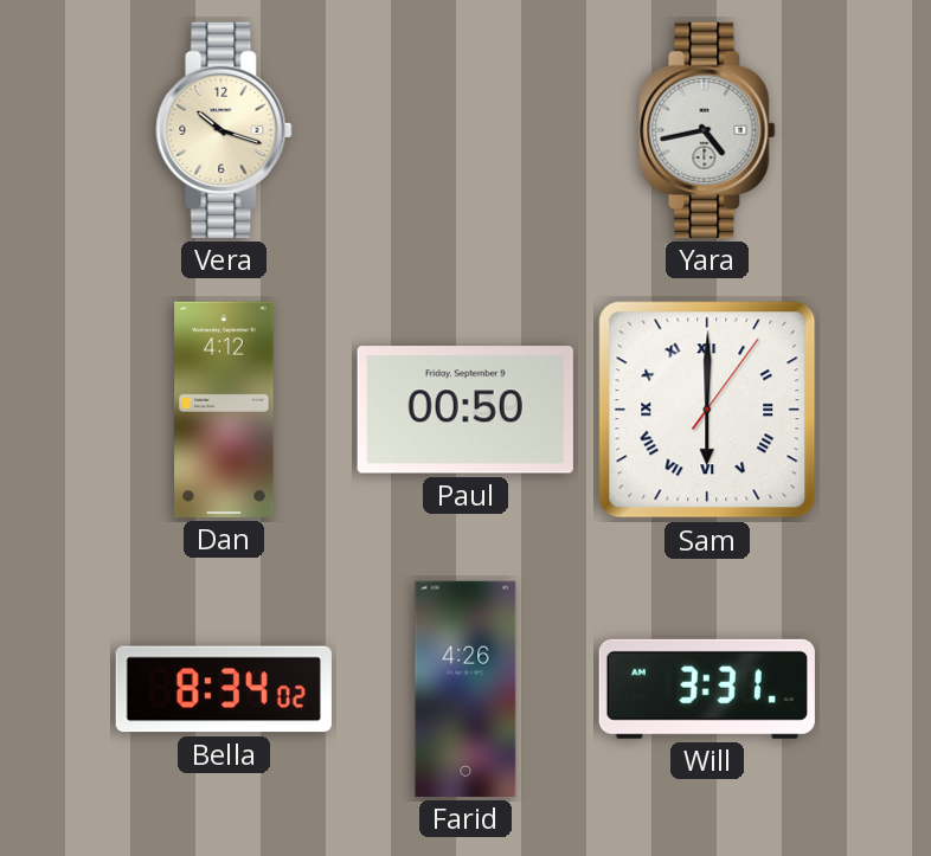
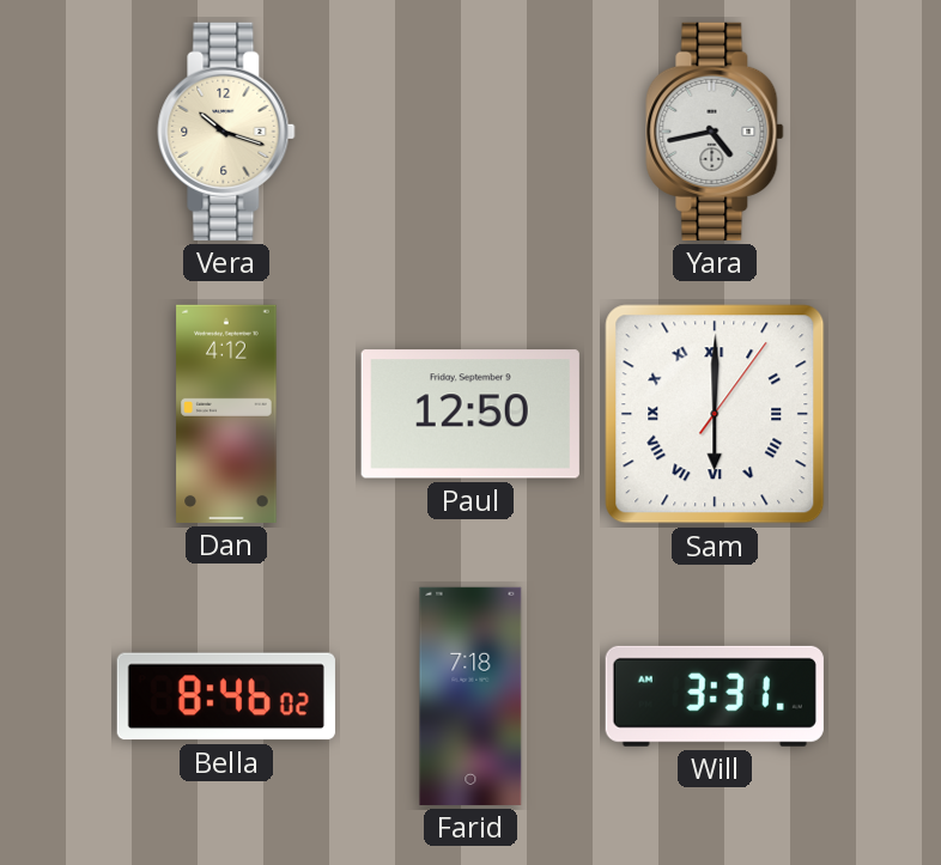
Paul: 00:50 -> 12:50
Bella: 8:34 -> 8:46
Farid: 4:26 -> 7:18
